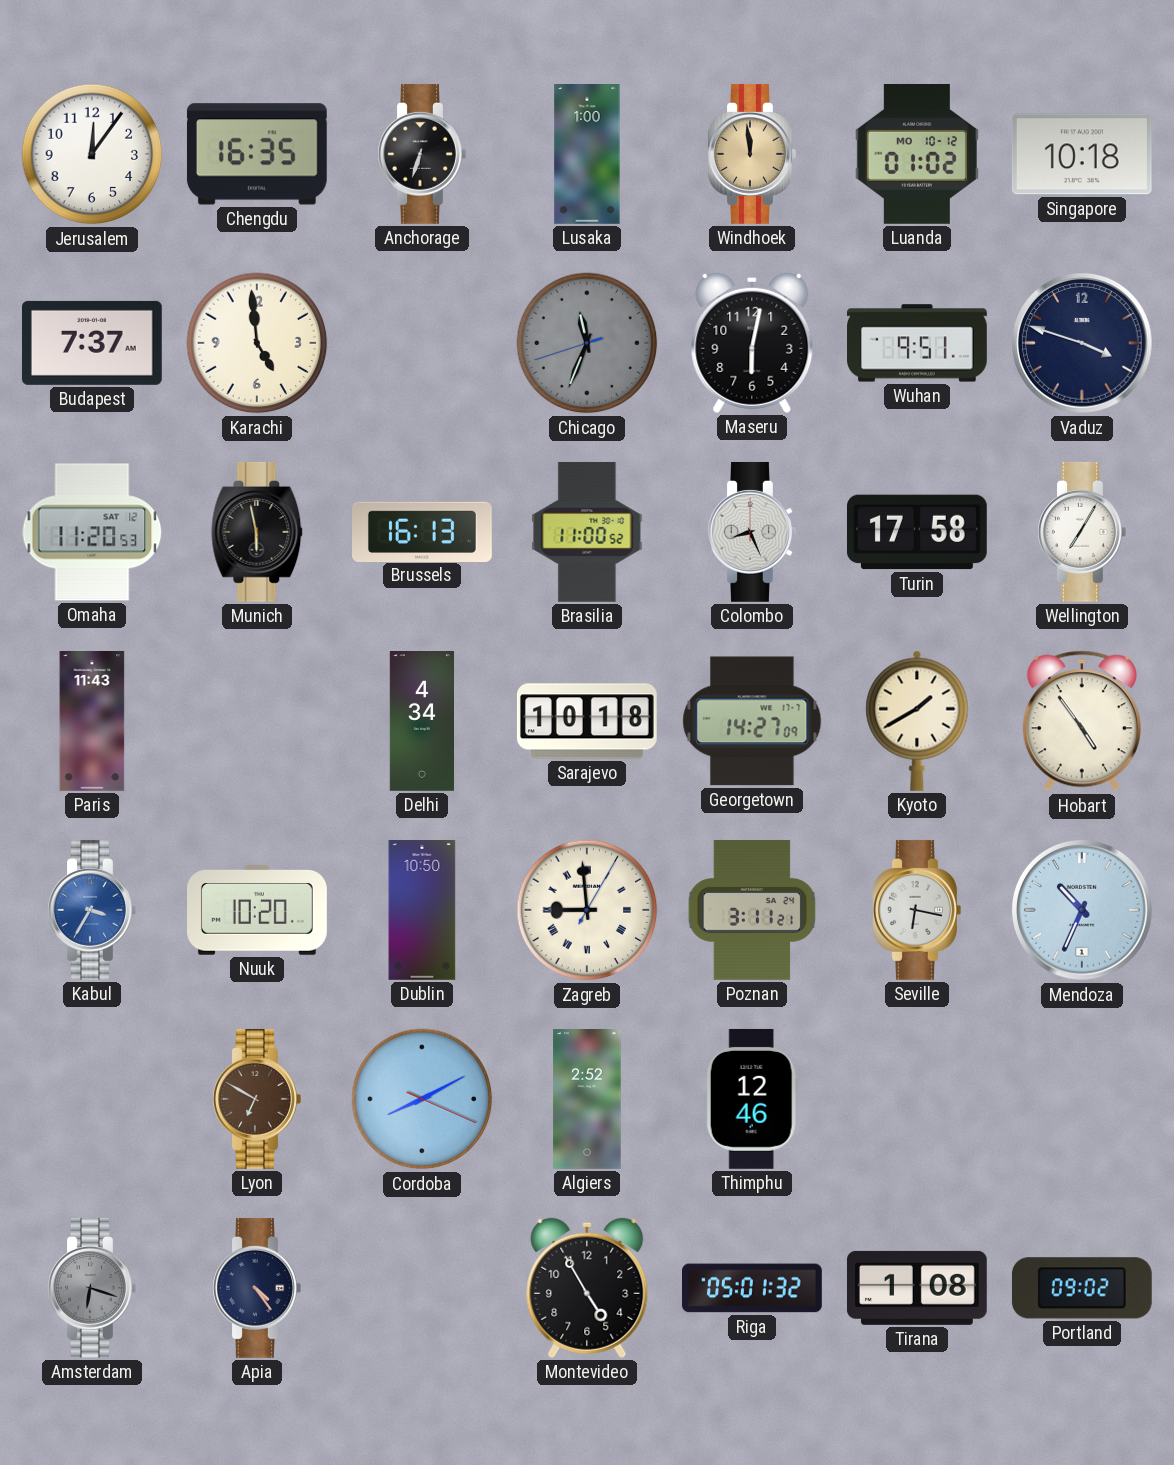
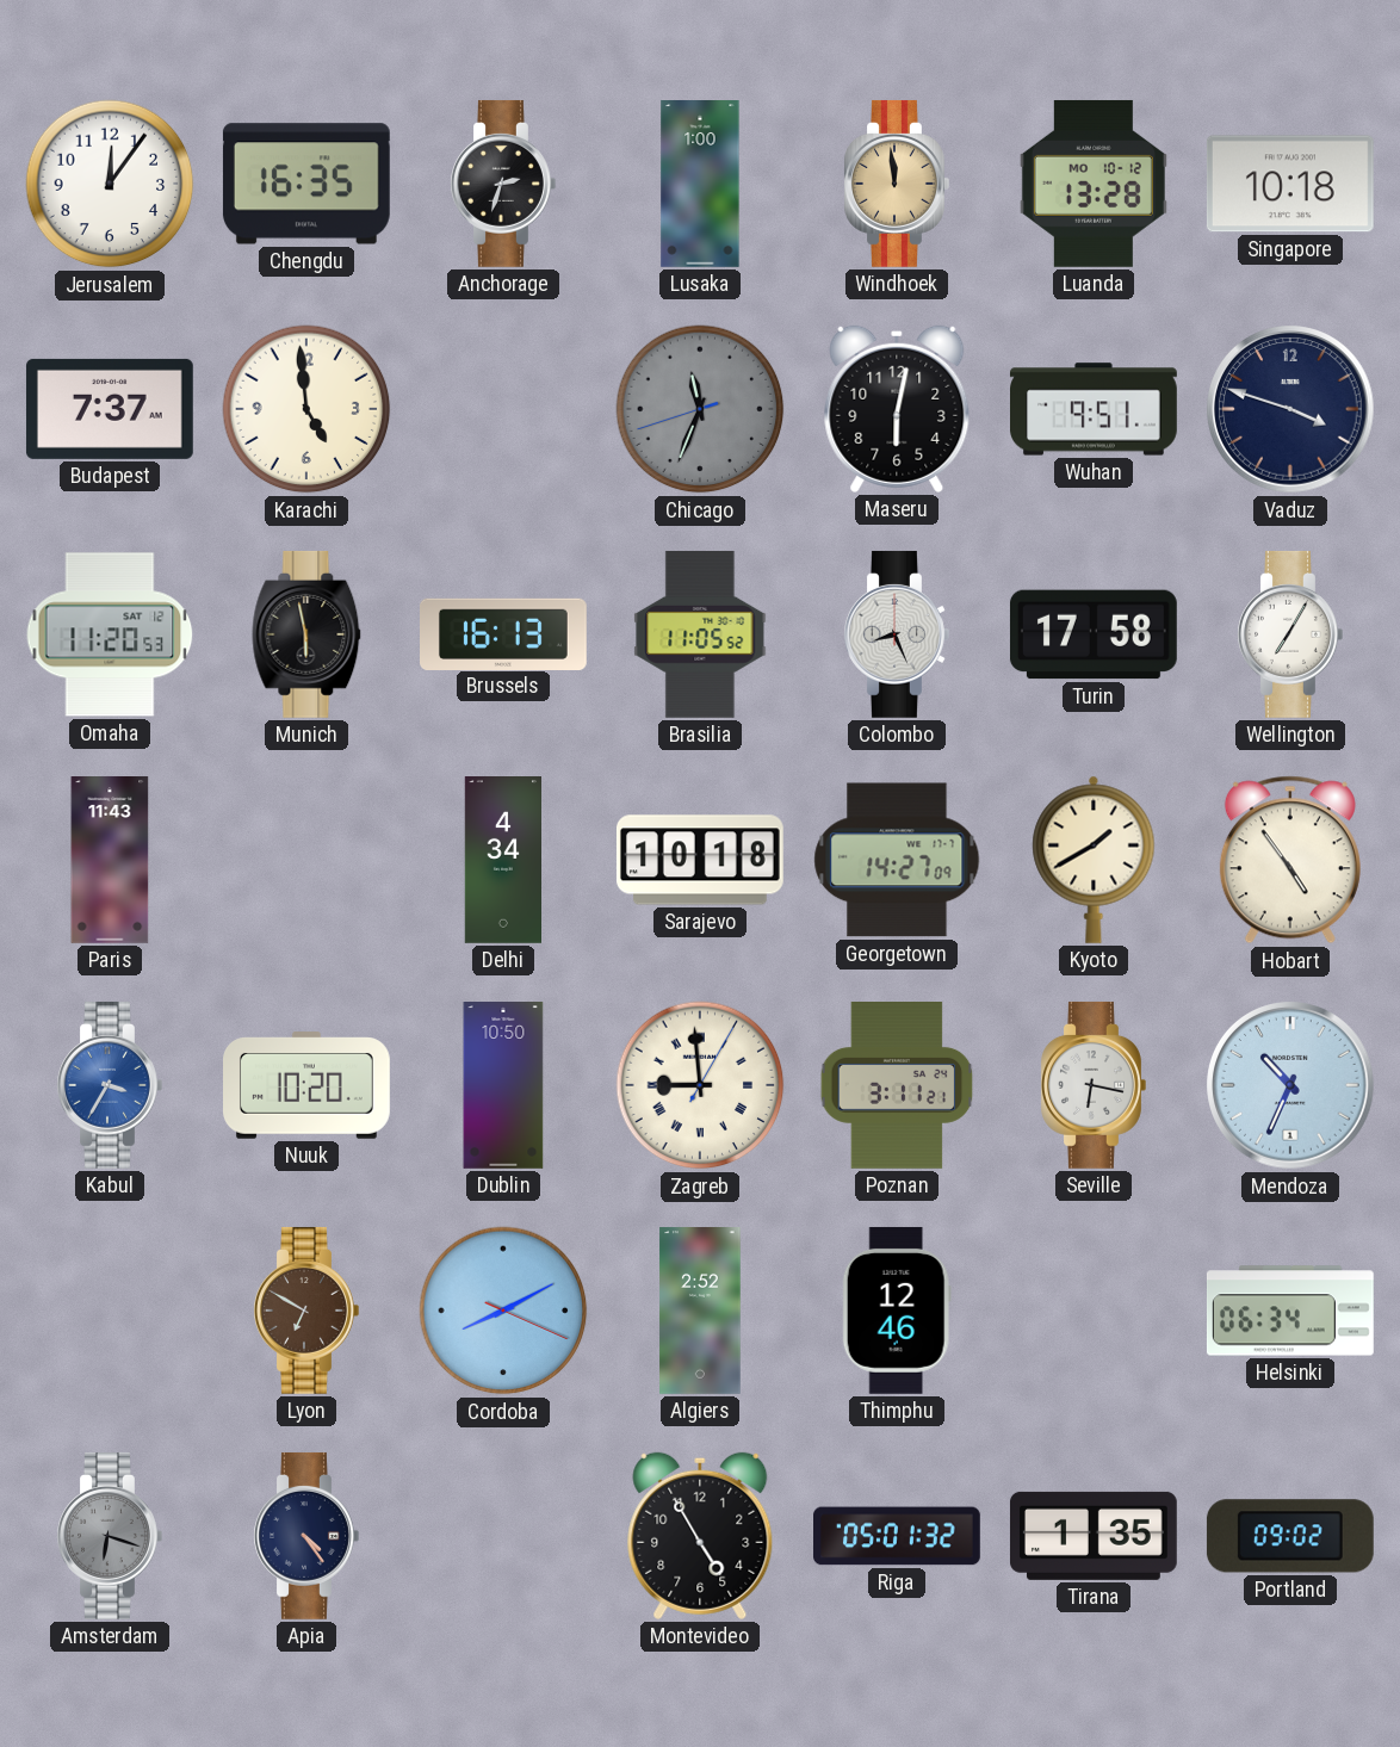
Anchorage: 6:33 -> 2:33
Luanda: 01:02 -> 13:28
Brasilia: 11:00 -> 11:05
Helsinki: none -> 06:34
Tirana: 1:08 -> 1:35
